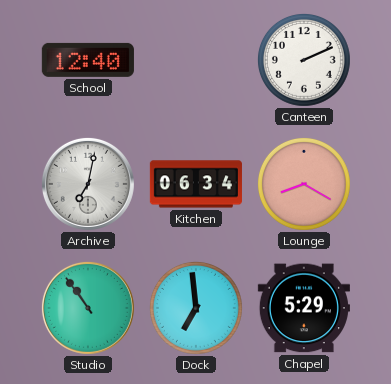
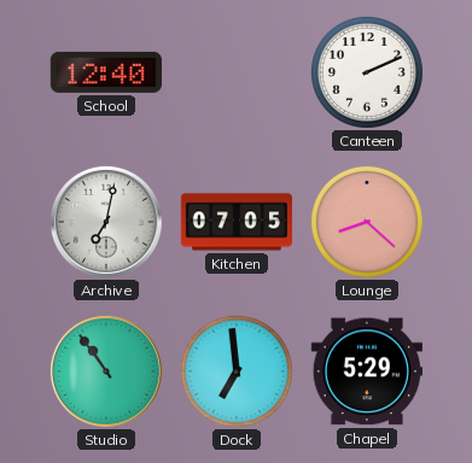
Kitchen: 06:34 -> 07:05
Lounge: 8:20 -> 8:22
